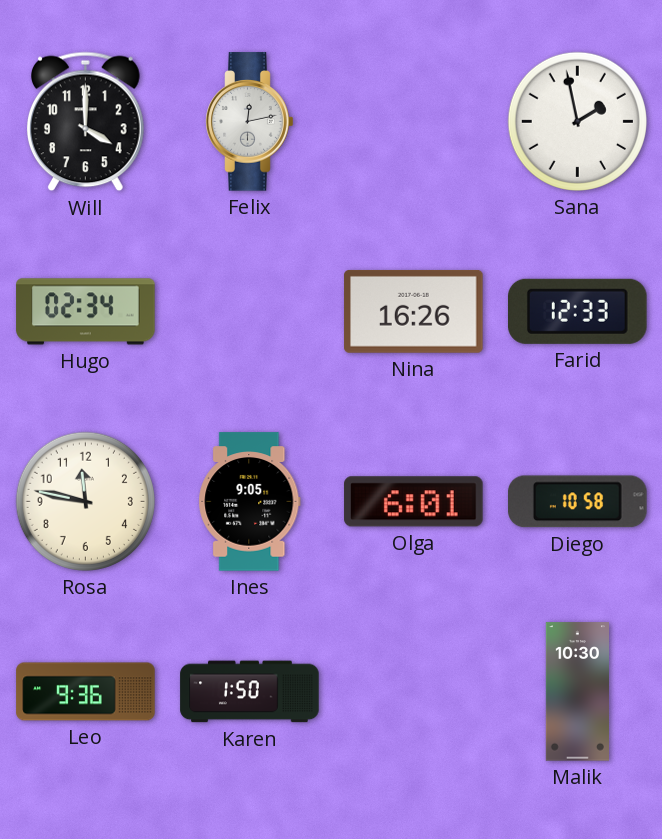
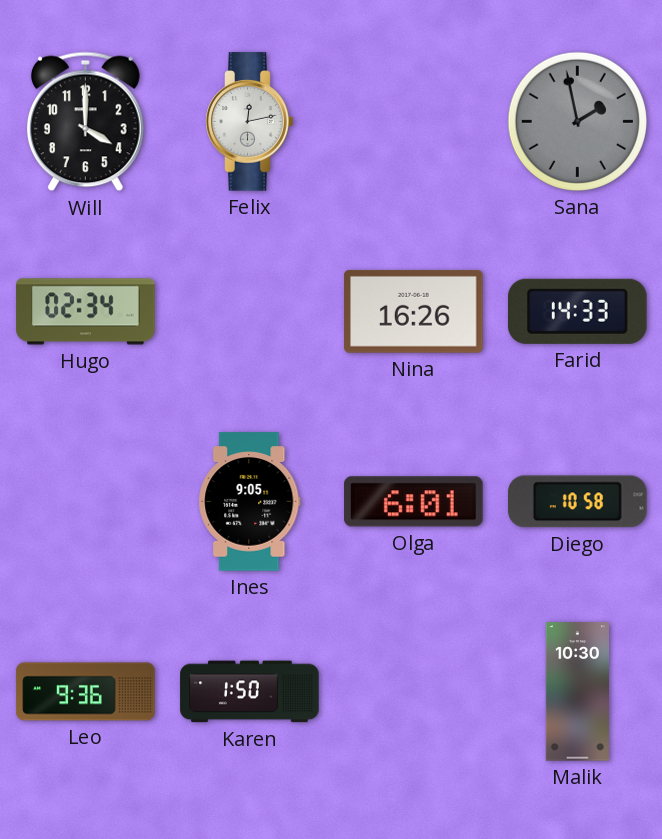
Sana dial: white -> grey
Farid: 12:33 -> 14:33
Rosa: 11:47 -> none
